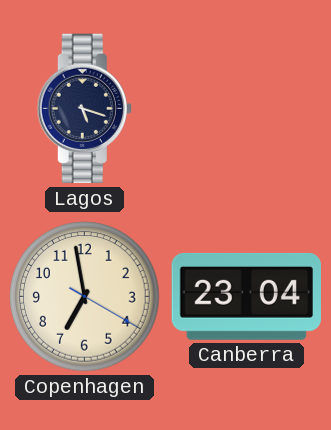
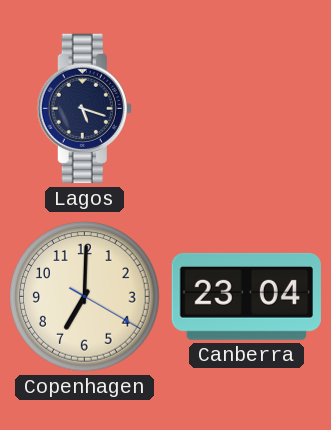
Copenhagen: 6:58 -> 7:00
